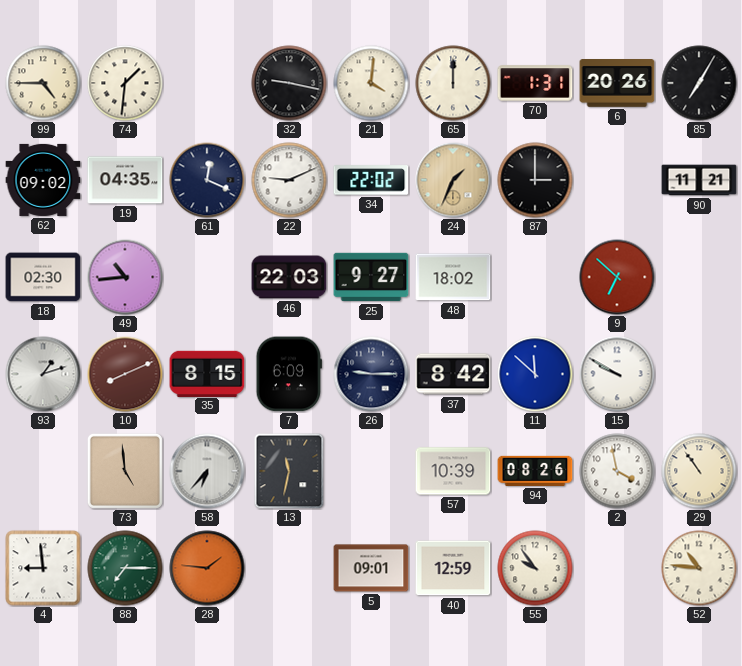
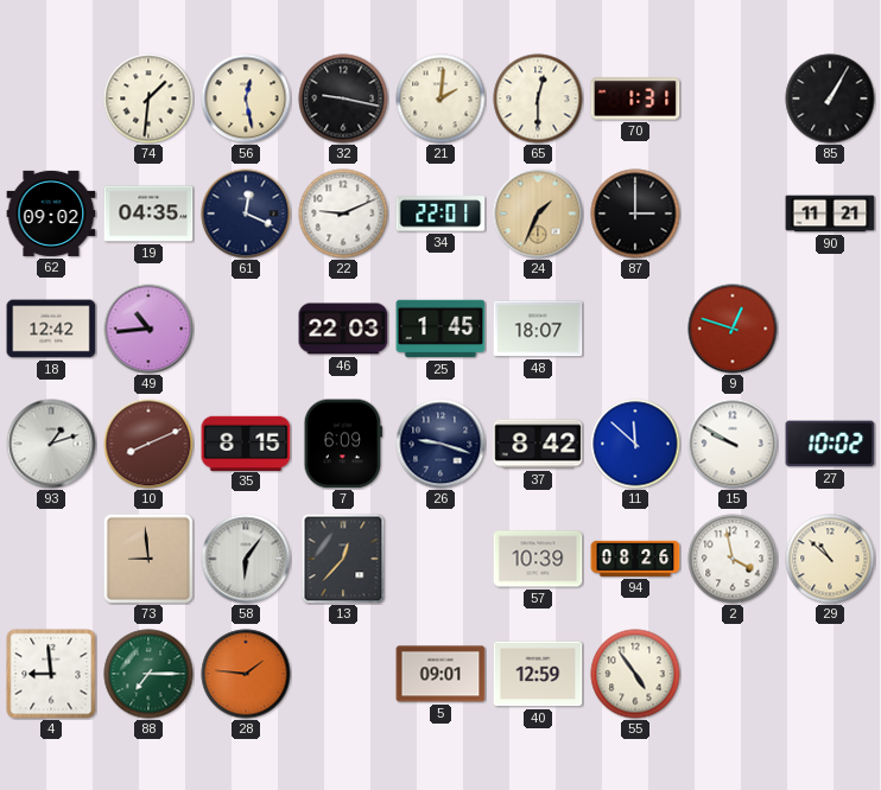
99: 4:45 -> none
56: none -> 12:28
21: 4:01 -> 2:01
65: 12:00 -> 12:30
6: 20:26 -> none
85: 7:05 -> 1:05
34: 22:02 -> 22:01
18: 02:30 -> 12:42
25: 9:27 -> 1:45
48: 18:02 -> 18:07
9: 6:52 -> 12:48
26: 9:15 -> 9:18
27: none -> 10:02
73: 4:59 -> 8:59
58: 6:37 -> 6:06
13: 11:32 -> 12:37
29: 10:54 -> 10:52
55: 9:54 -> 4:54
52: 10:46 -> none
